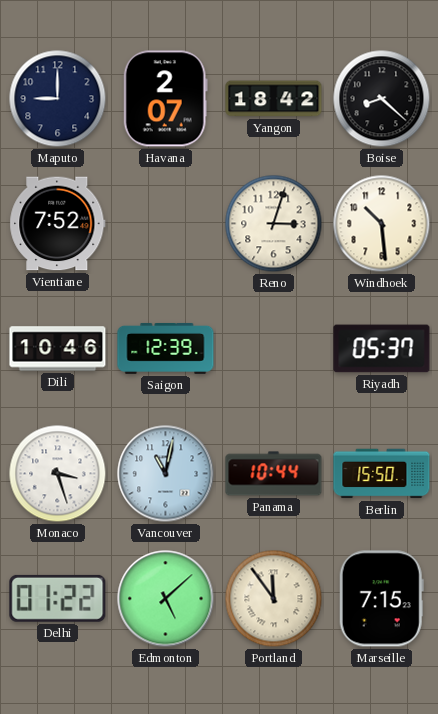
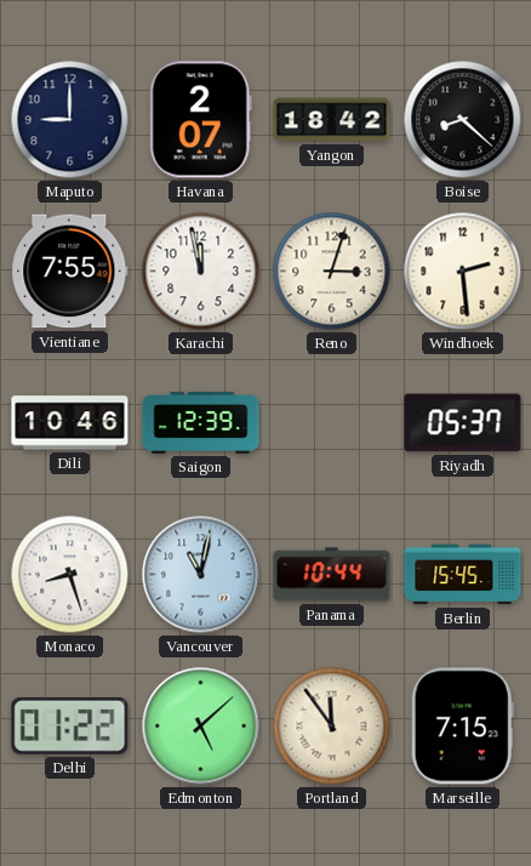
Vientiane: 7:52 -> 7:55
Karachi: none -> 11:58
Windhoek: 10:29 -> 2:29
Monaco: 3:27 -> 8:27
Berlin: 15:50 -> 15:45
